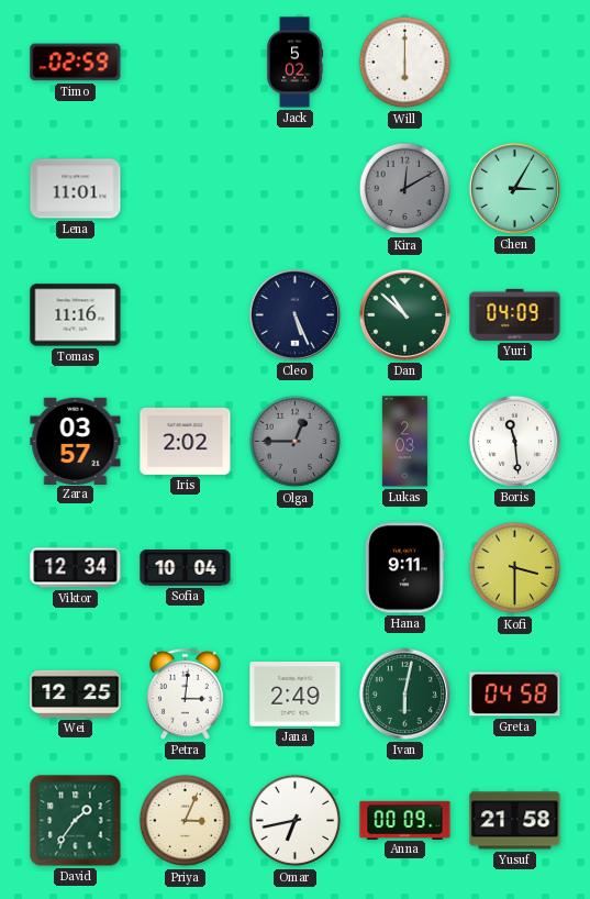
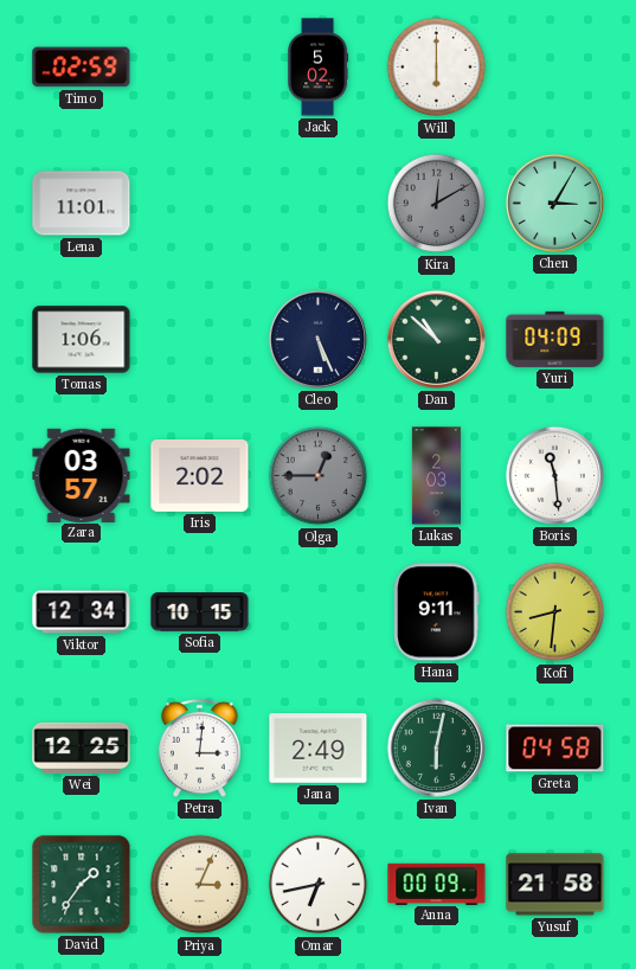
Tomas: 11:16 -> 1:06
Sofia: 10:04 -> 10:15
Kofi: 3:30 -> 8:31
